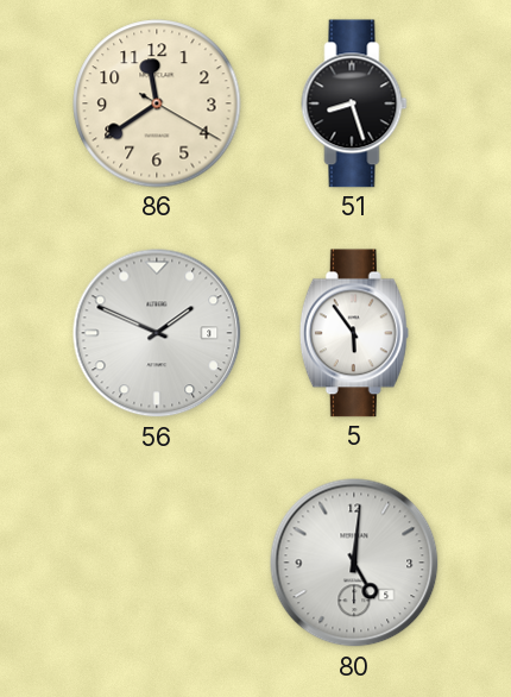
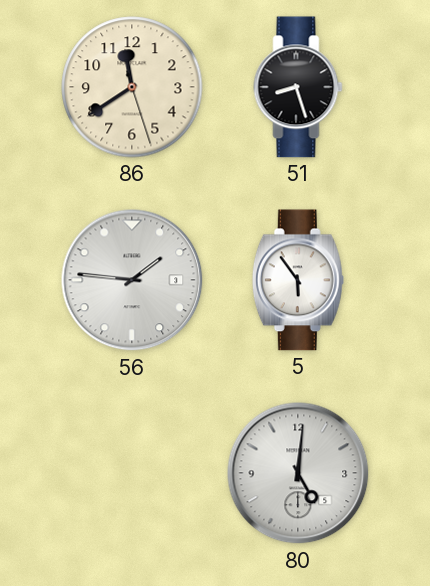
86: 11:39:20 -> 11:39:27
56: 1:49 -> 1:46
